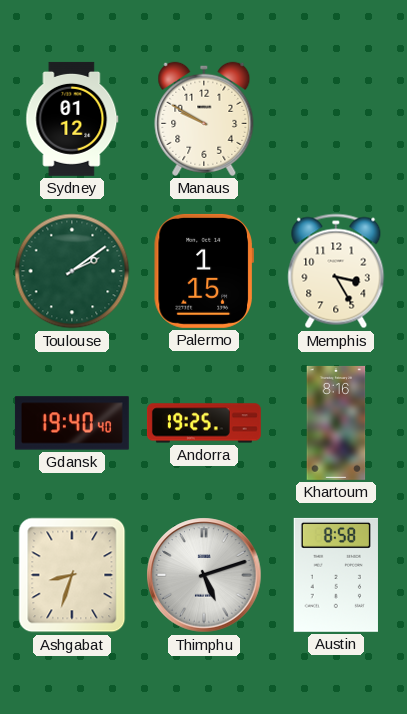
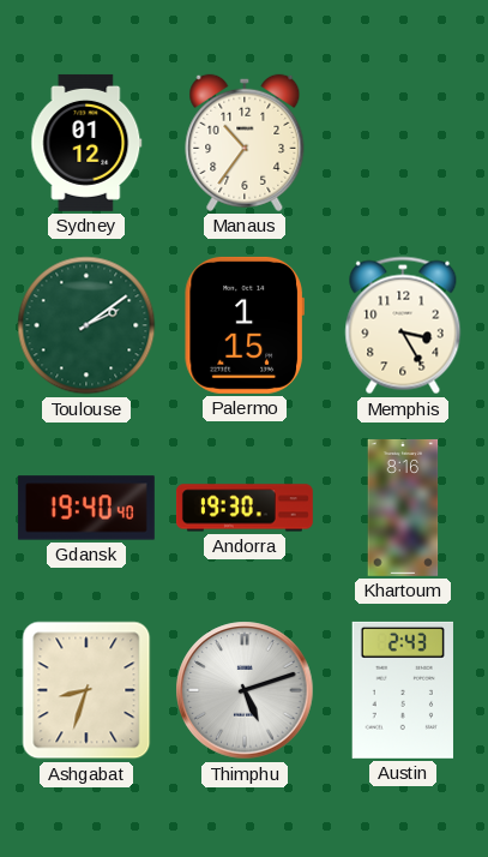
Manaus: 9:50 -> 10:36
Andorra: 19:25 -> 19:30
Austin: 8:58 -> 2:43
